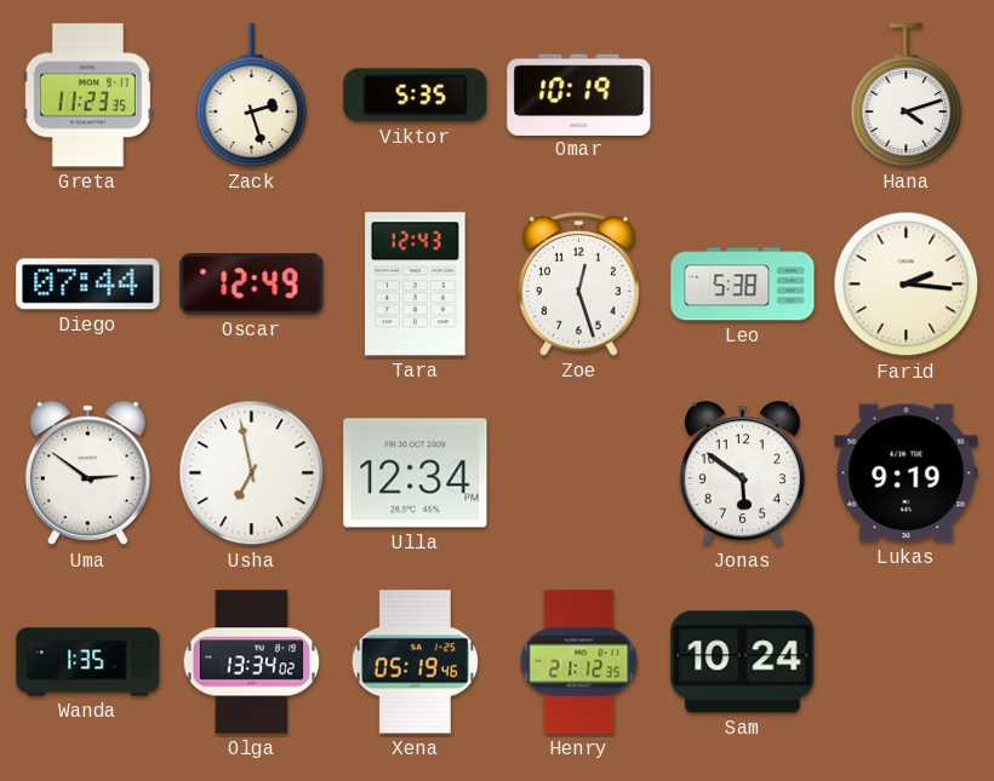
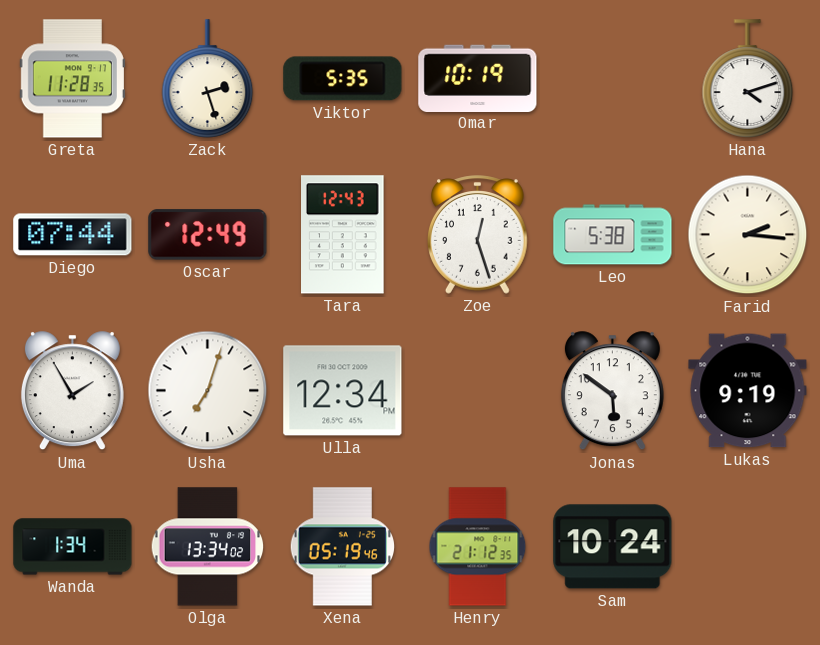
Greta: 11:23 -> 11:28
Uma: 2:51 -> 1:55
Usha: 6:58 -> 7:03
Wanda: 1:35 -> 1:34
